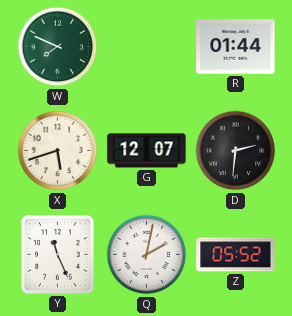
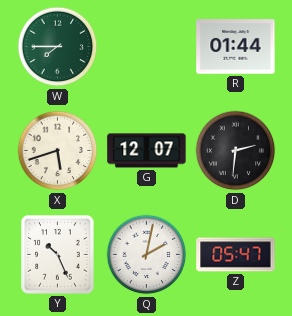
W: 7:49 -> 7:45
Y: 11:26 -> 10:26
Z: 05:52 -> 05:47
